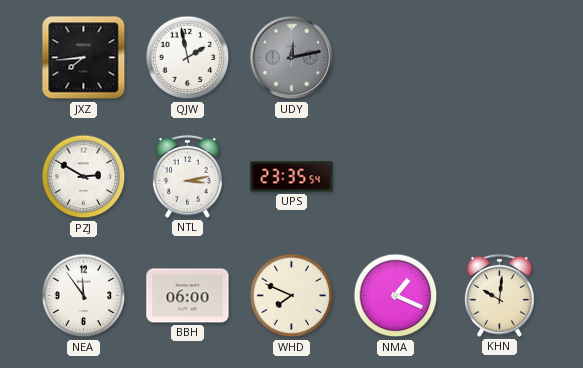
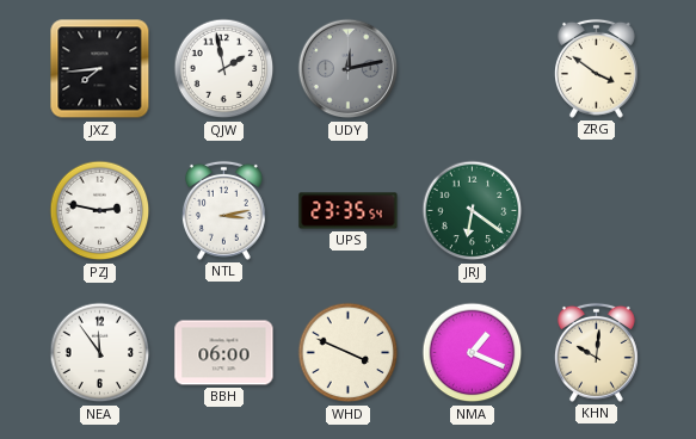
ZRG: none -> 3:51
PZJ: 2:50 -> 2:47
JRJ: none -> 6:21
WHD: 7:49 -> 3:49
